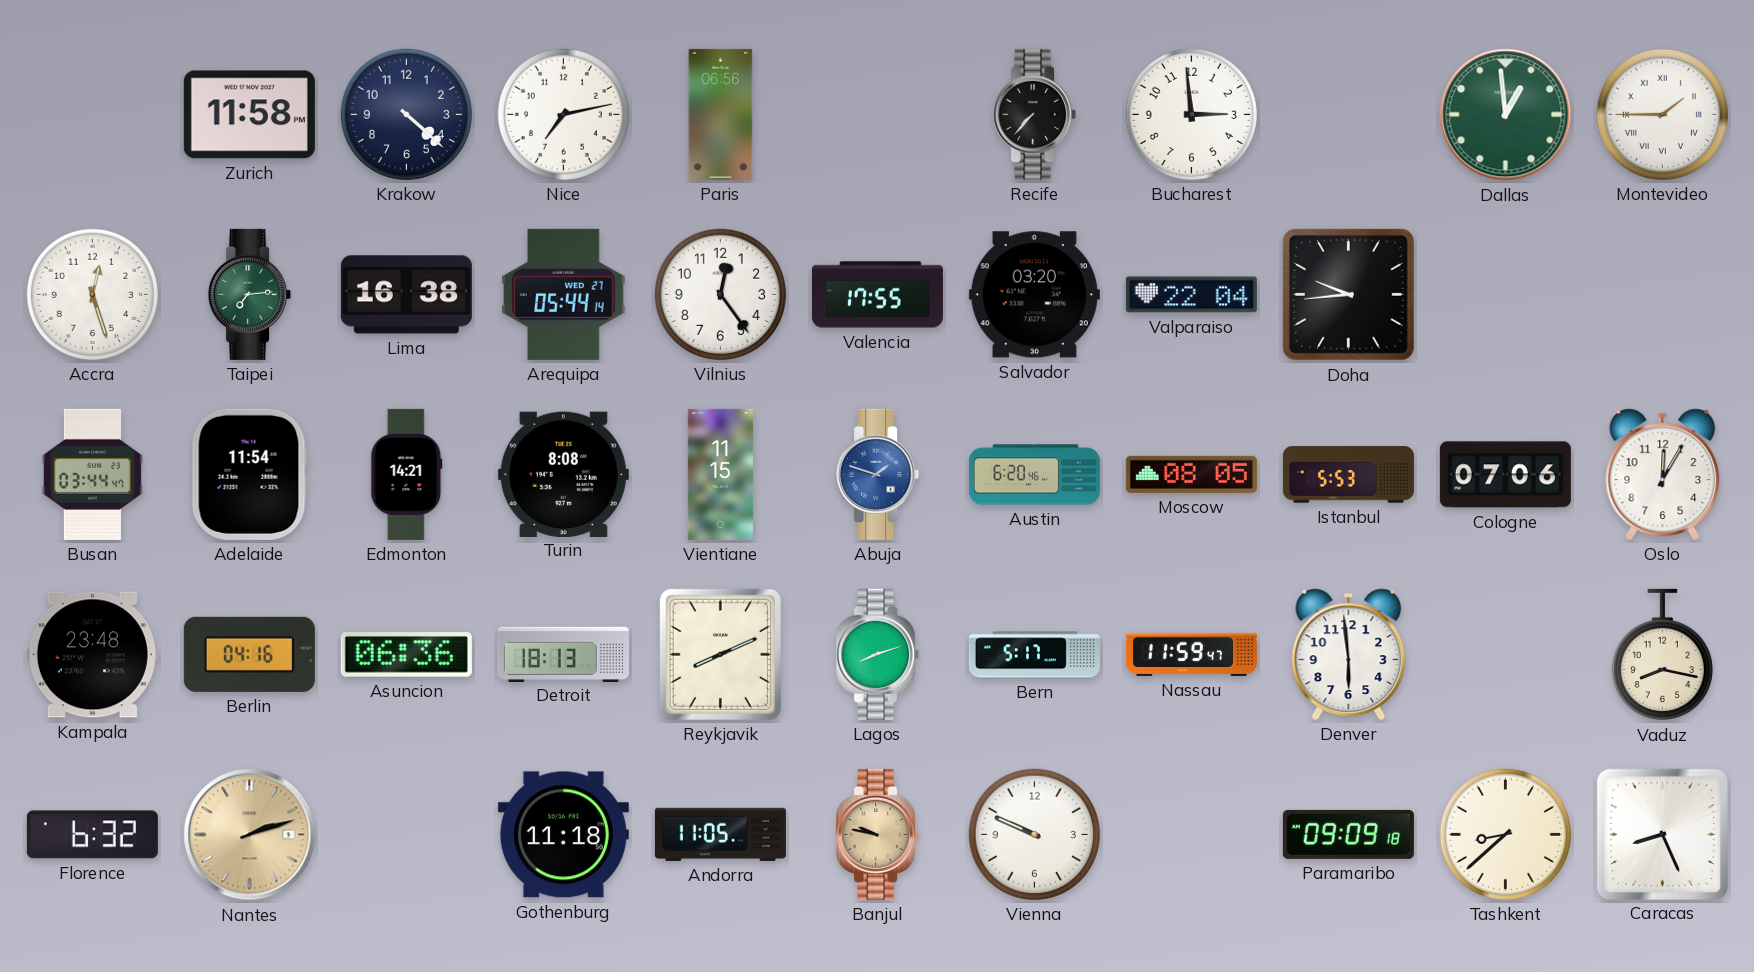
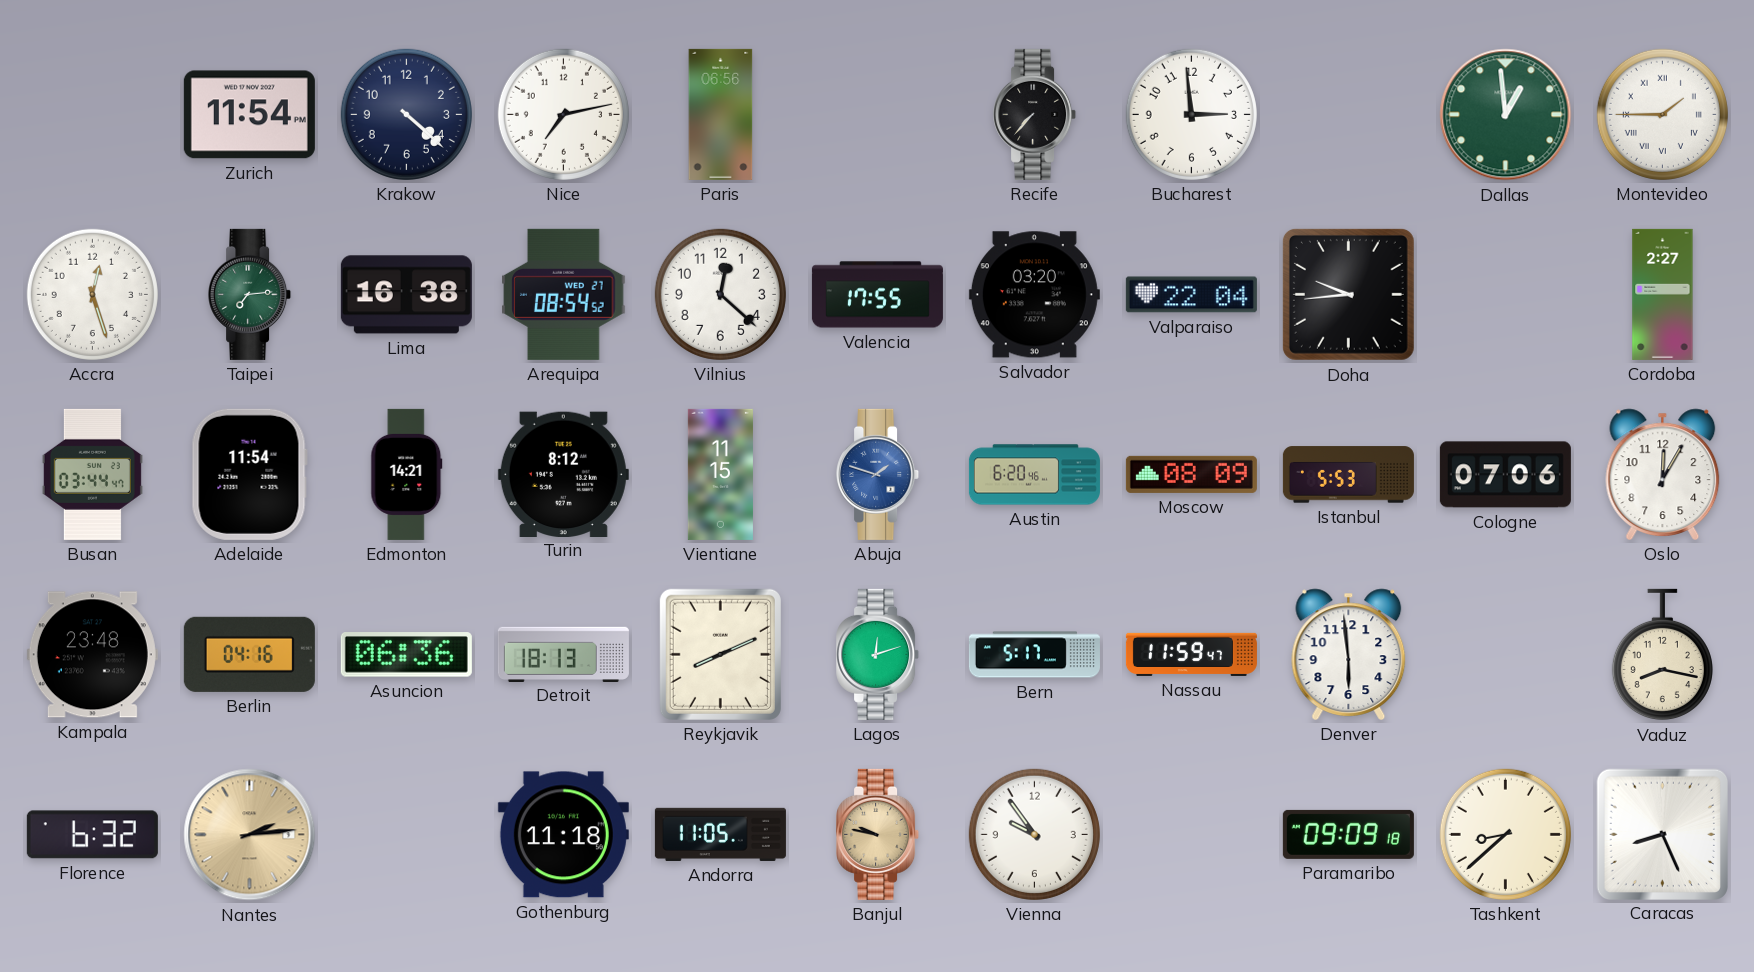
Zurich: 11:58 -> 11:54
Arequipa: 05:44 -> 08:54
Vilnius: 12:24 -> 12:22
Cordoba: none -> 2:27
Turin: 8:08 -> 8:12
Moscow: 08:05 -> 08:09
Lagos: 8:12 -> 12:12
Nantes: 2:12 -> 2:14
Vienna: 9:49 -> 9:54
